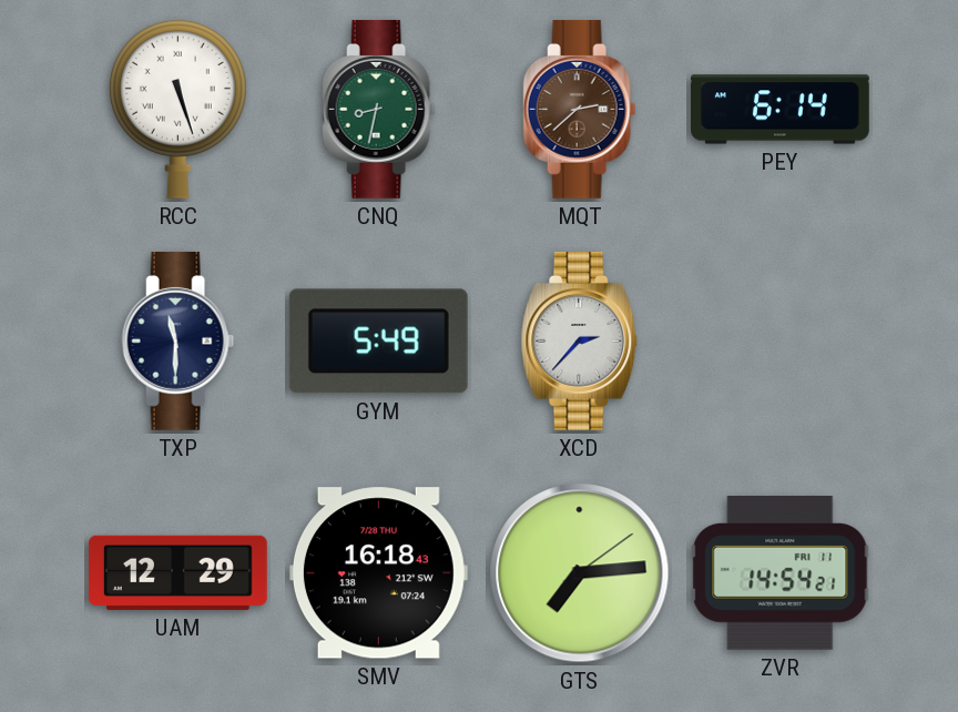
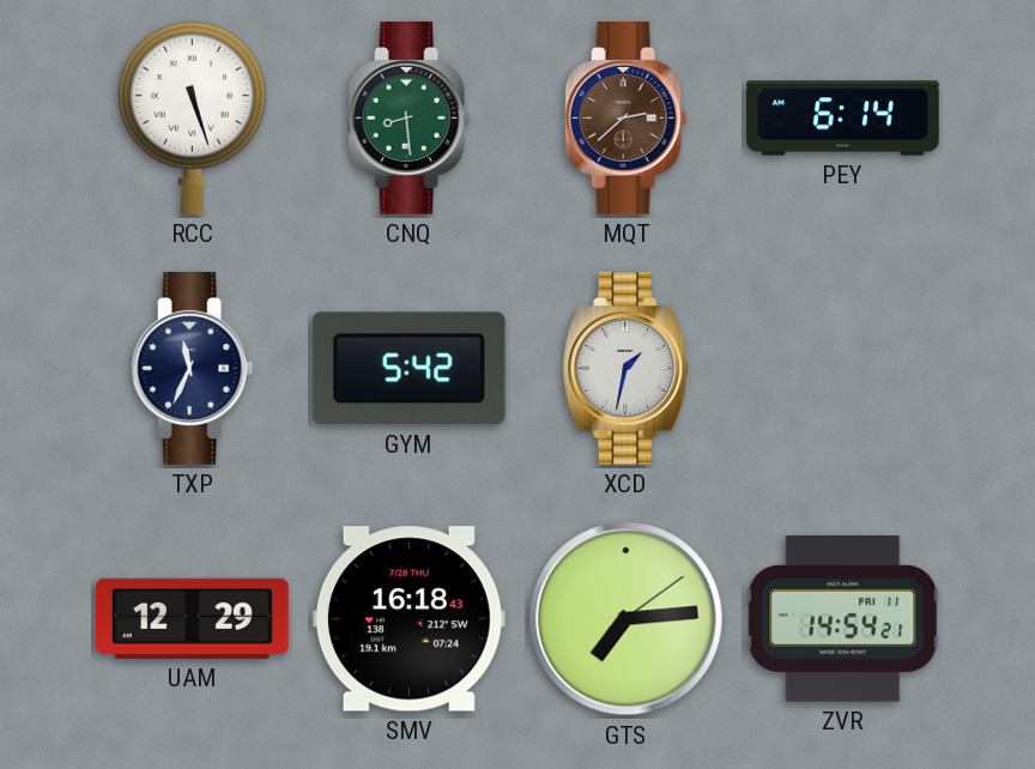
CNQ: 8:32 -> 8:29
TXP: 11:30 -> 11:34
GYM: 5:49 -> 5:42
XCD: 2:37 -> 1:32
